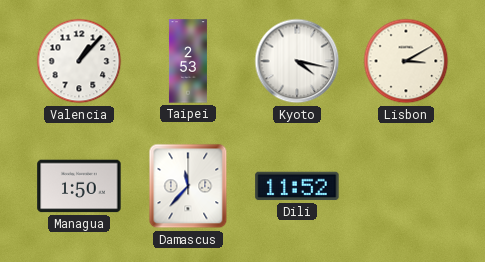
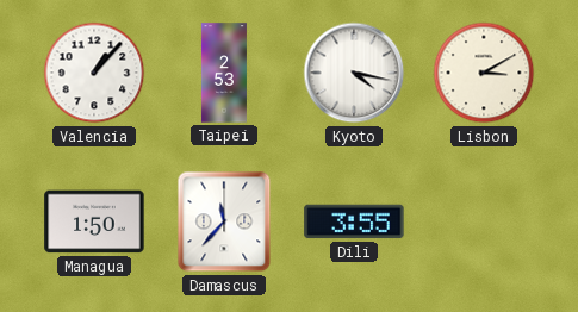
Dili: 11:52 -> 3:55
